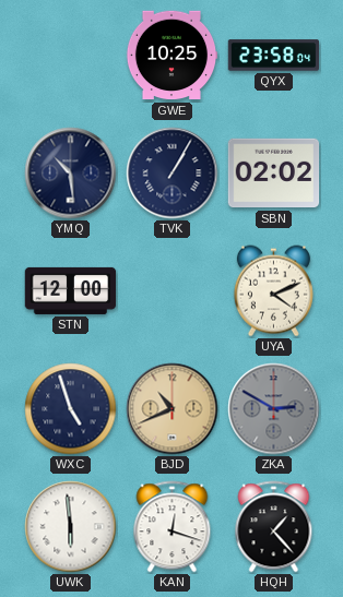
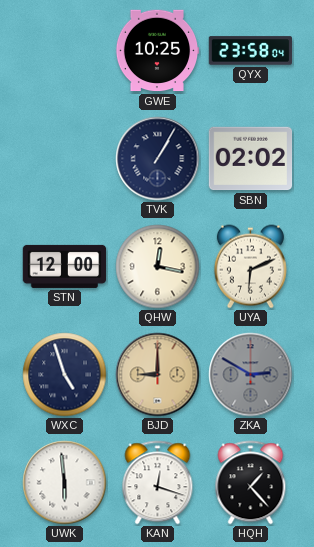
YMQ: 10:29 -> none
QHW: none -> 12:17
UYA: 4:11 -> 6:11
BJD: 10:41 -> 9:00
